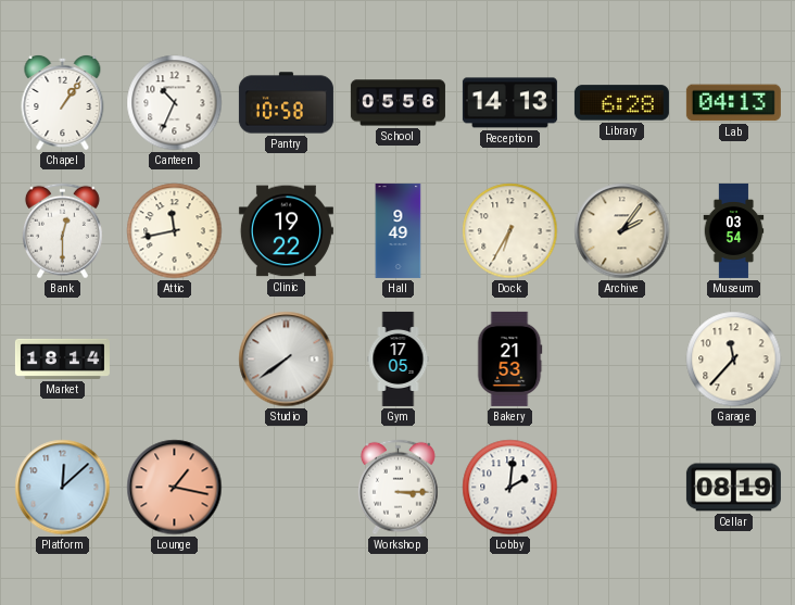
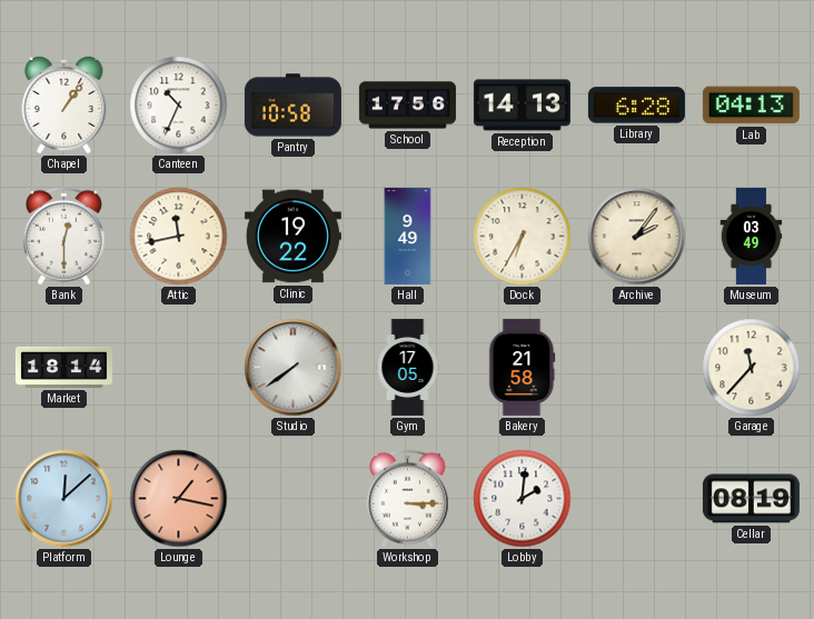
School: 05:56 -> 17:56
Museum: 03:54 -> 03:49
Bakery: 21:53 -> 21:58
